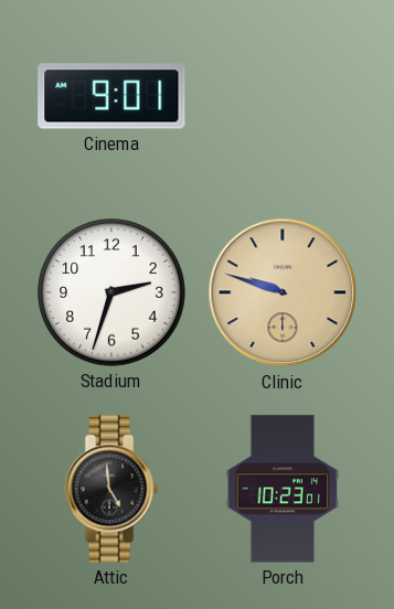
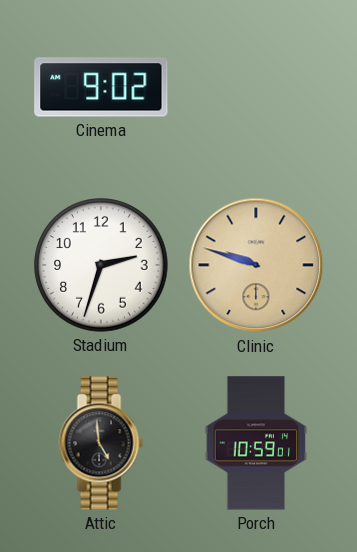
Cinema: 9:01 -> 9:02
Porch: 10:23 -> 10:59
